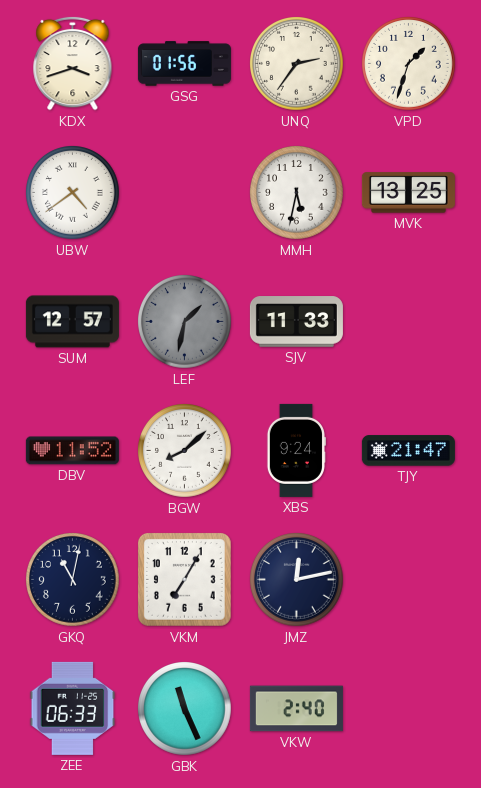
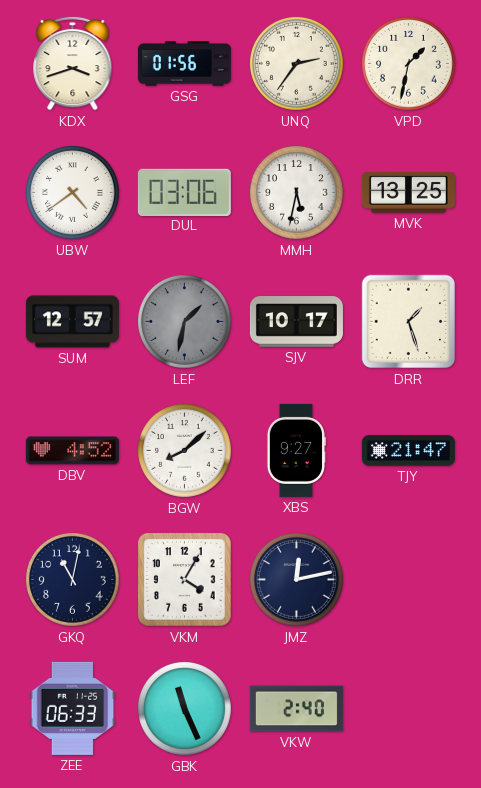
VPD: 1:33 -> 1:32
DUL: none -> 03:06
SJV: 11:33 -> 10:17
DRR: none -> 1:27
DBV: 11:52 -> 4:52
XBS: 9:24 -> 9:27
VKM: 7:05 -> 4:05
